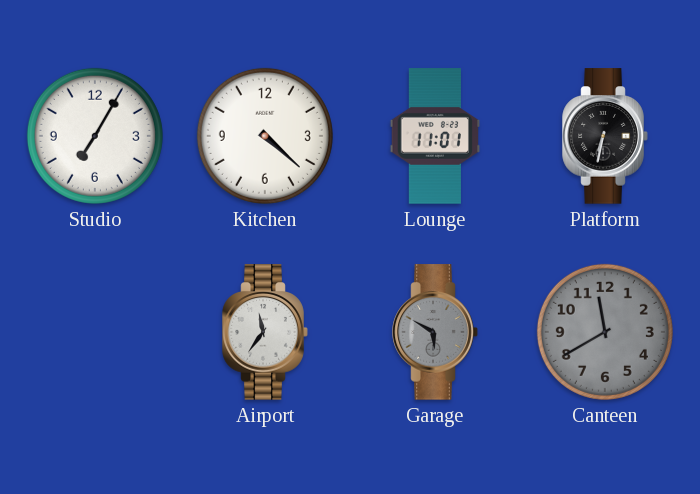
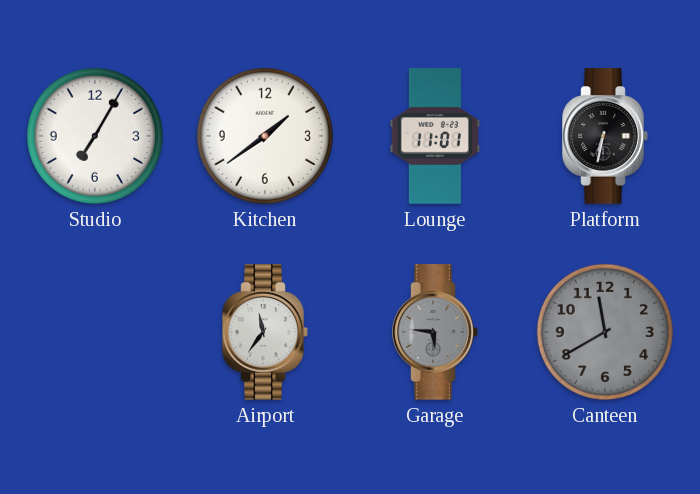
Kitchen: 4:22 -> 1:39
Garage: 5:50 -> 5:46
